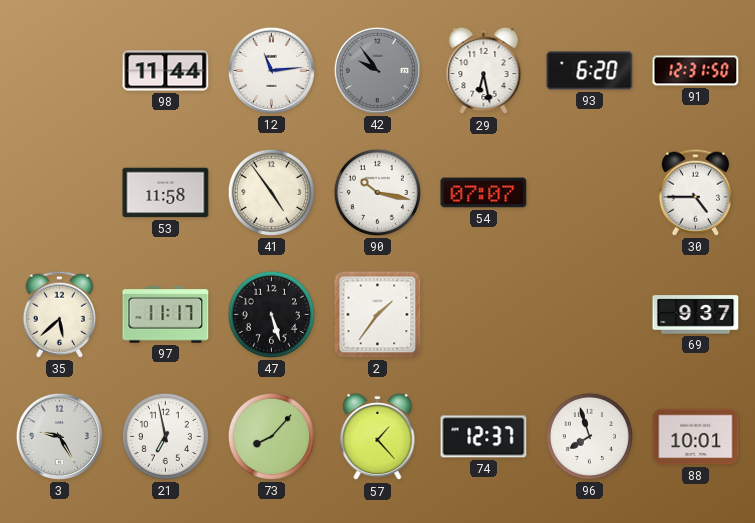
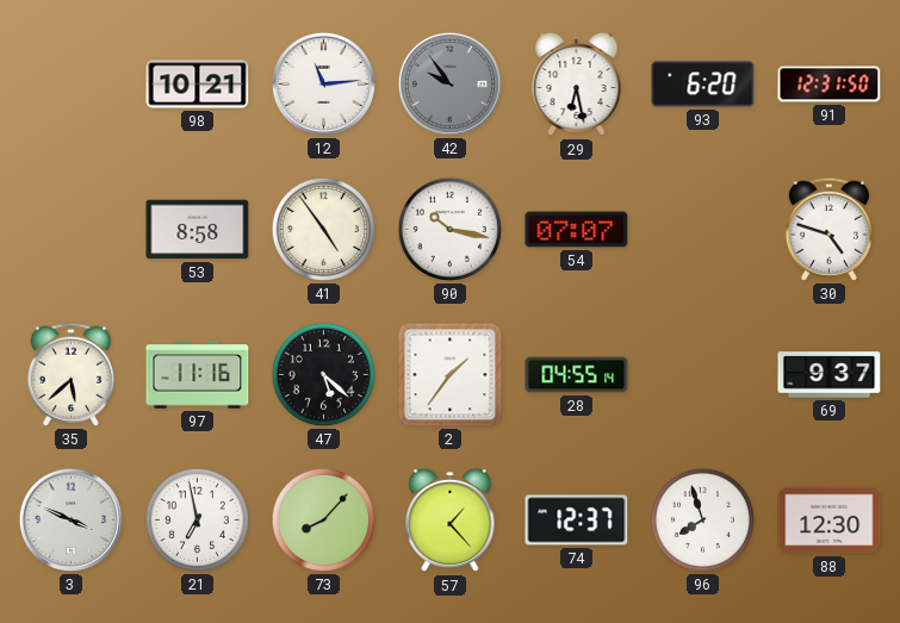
98: 11:44 -> 10:21
53: 11:58 -> 8:58
30: 4:45 -> 4:48
97: 11:17 -> 11:16
47: 5:27 -> 5:22
28: none -> 04:55
3: 9:25 -> 3:49
88: 10:01 -> 12:30
